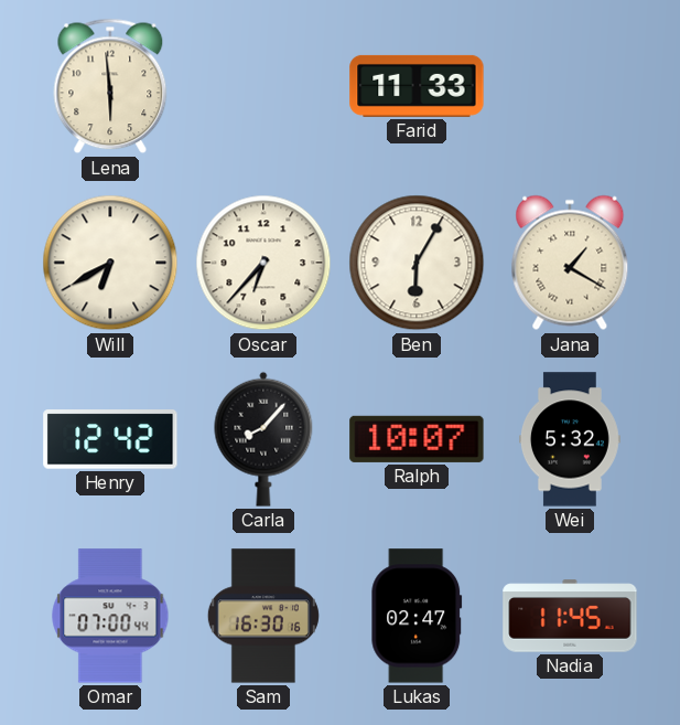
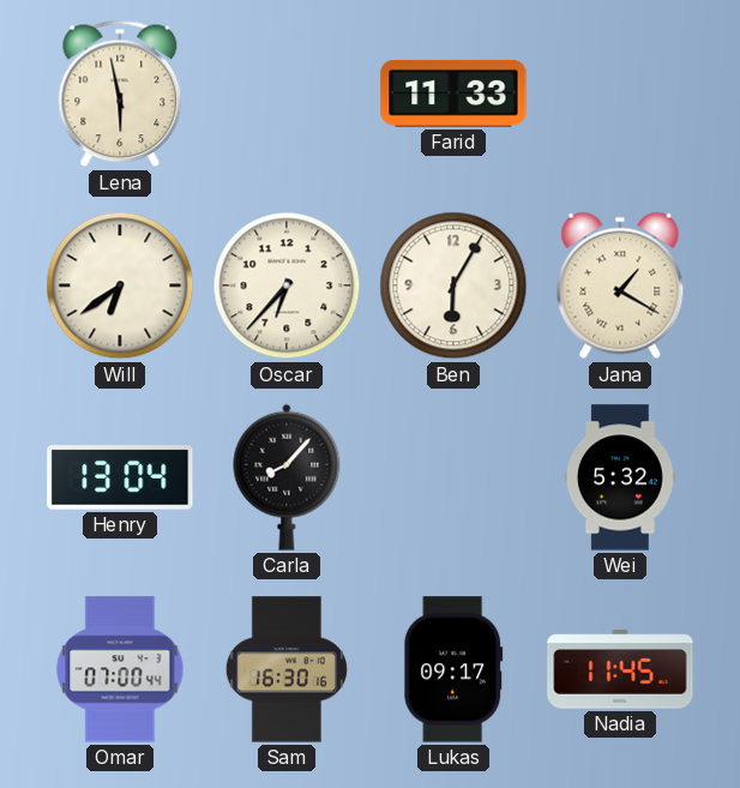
Lena: 5:59 -> 5:58
Will: 6:40 -> 6:39
Henry: 12:42 -> 13:04
Ralph: 10:07 -> none
Lukas: 02:47 -> 09:17
